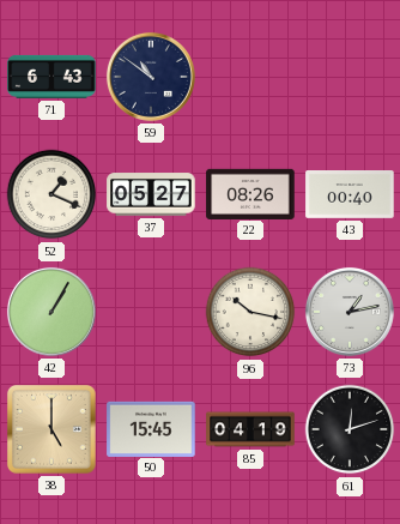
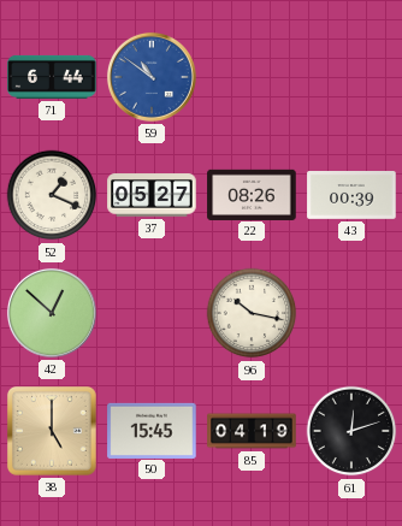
71: 6:43 -> 6:44
59 dial: navy -> blue
43: 00:40 -> 00:39
42: 1:05 -> 12:52
73: 1:13 -> none
